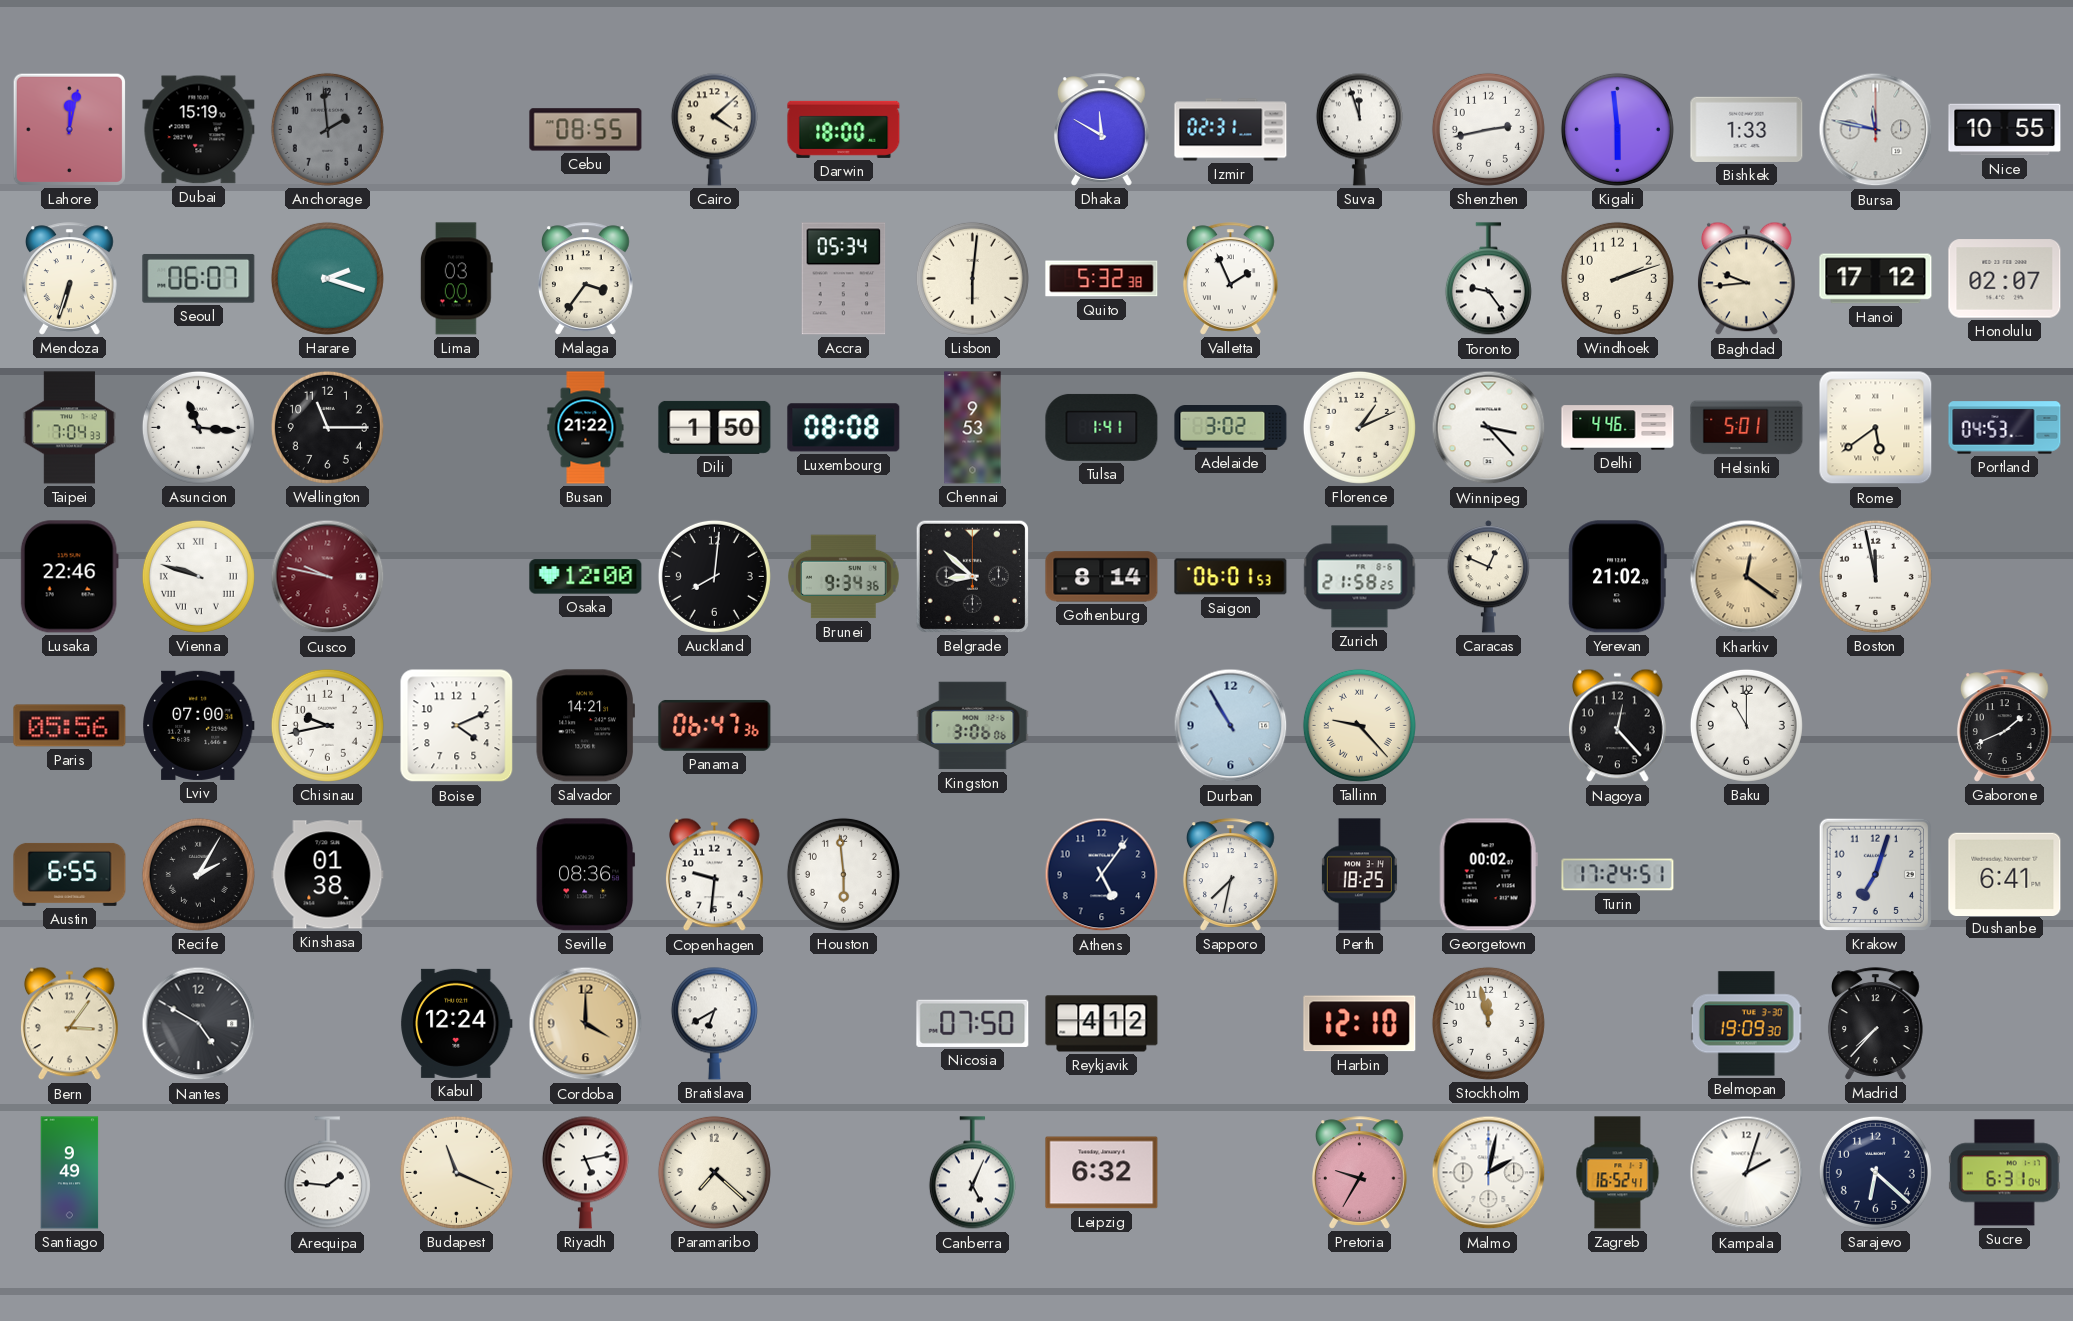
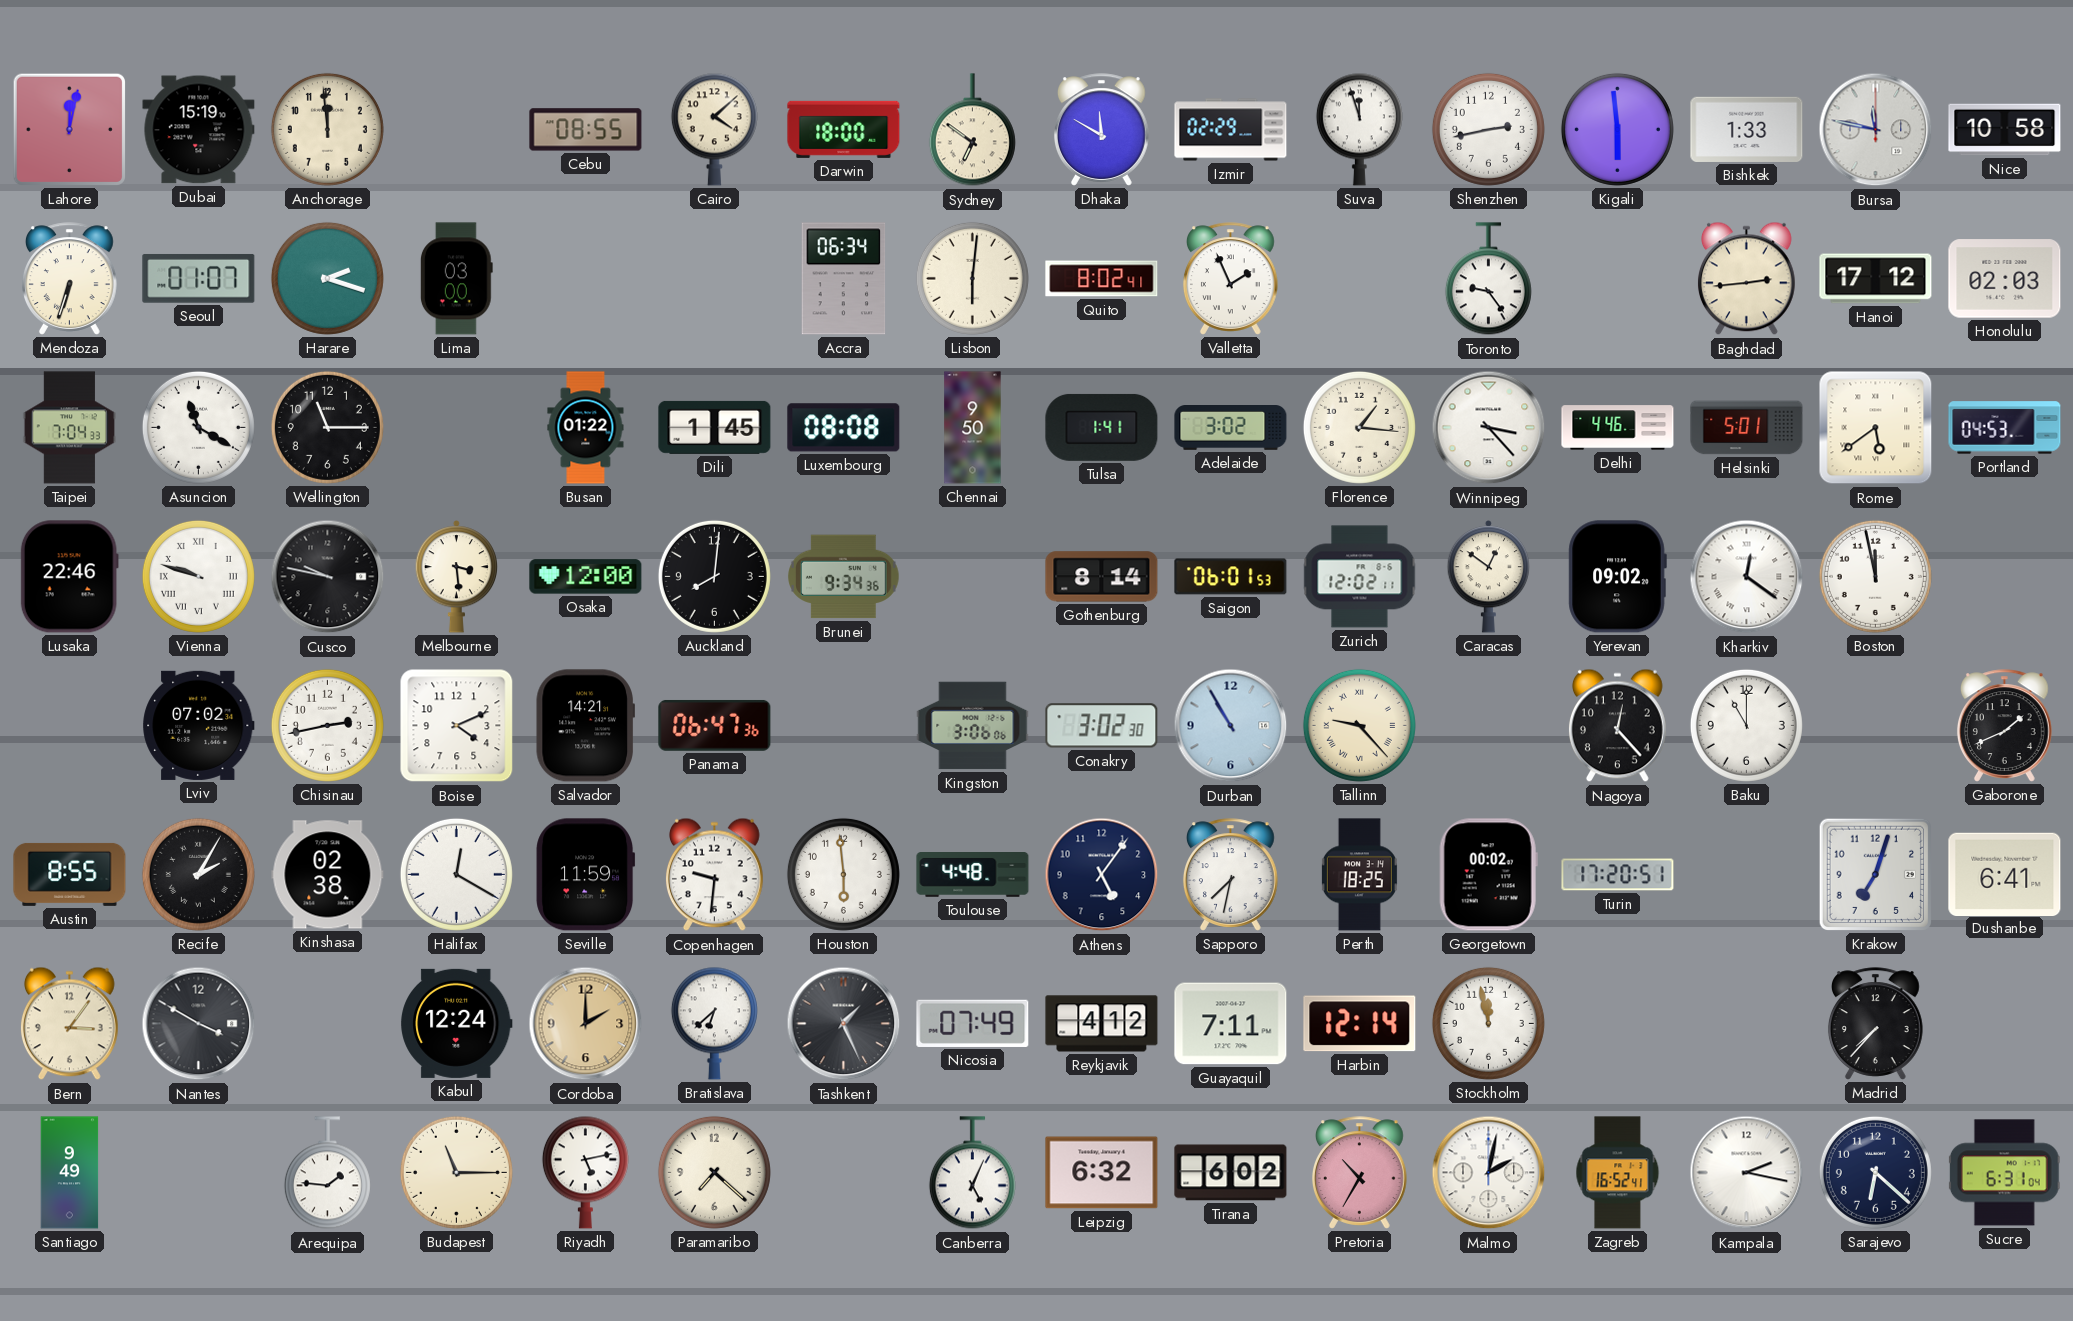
Anchorage: 1:59 -> 11:59
Anchorage dial: grey -> cream
Sydney: none -> 6:51
Izmir: 02:31 -> 02:29
Nice: 10:55 -> 10:58
Seoul: 06:07 -> 01:07
Malaga: 3:36 -> none
Accra: 05:34 -> 06:34
Quito: 5:32 -> 8:02
Windhoek: 2:12 -> none
Baghdad: 9:44 -> 2:44
Honolulu: 02:07 -> 02:03
Asuncion: 11:16 -> 11:20
Busan: 21:22 -> 01:22
Dili: 1:50 -> 1:45
Chennai: 9:53 -> 9:50
Florence: 1:11 -> 1:16
Cusco dial: burgundy -> black
Melbourne: none -> 3:29
Belgrade: 8:52 -> none
Zurich: 21:58 -> 12:02
Caracas: 12:49 -> 12:51
Yerevan: 21:02 -> 09:02
Kharkiv dial: champagne -> white
Paris: 05:56 -> none
Lviv: 07:00 -> 07:02
Chisinau: 9:43 -> 2:43
Conakry: none -> 3:02
Austin: 6:55 -> 8:55
Kinshasa: 01:38 -> 02:38
Halifax: none -> 12:20
Seville: 08:36 -> 11:59
Toulouse: none -> 4:48
Turin: 17:24 -> 17:20
Nantes: 4:50 -> 3:50
Cordoba: 4:00 -> 2:00
Bratislava: 6:40 -> 6:38
Tashkent: none -> 1:26
Nicosia: 07:50 -> 07:49
Guayaquil: none -> 7:11
Harbin: 12:10 -> 12:14
Belmopan: 19:09 -> none
Budapest: 11:19 -> 11:15
Tirana: none -> 6:02
Pretoria: 9:35 -> 10:35
Kampala: 2:03 -> 2:17
